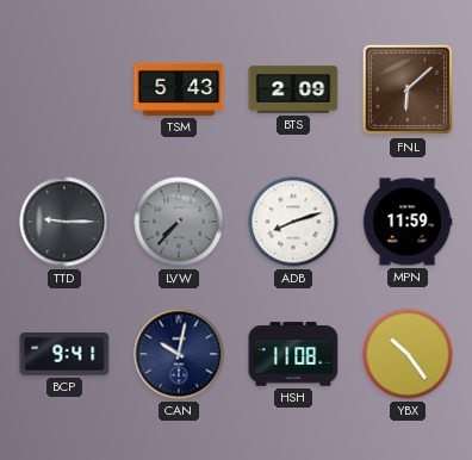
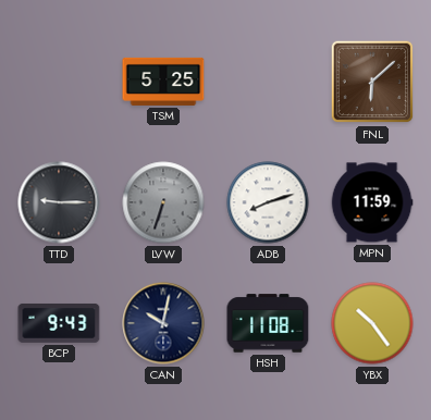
TSM: 5:43 -> 5:25
BTS: 2:09 -> none
LVW: 7:37 -> 6:33
BCP: 9:41 -> 9:43
